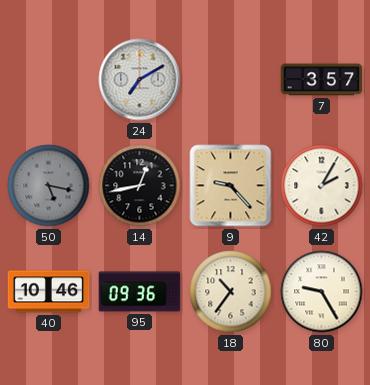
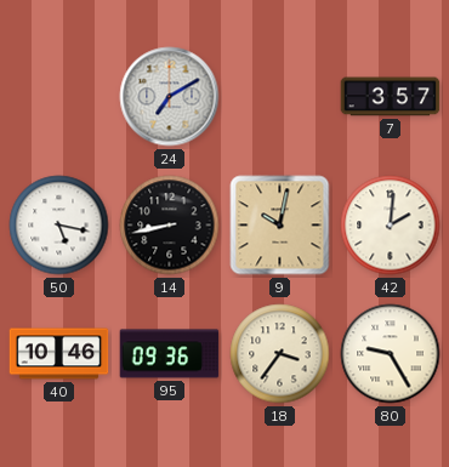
50 dial: grey -> white
14: 12:43 -> 8:43
9: 9:23 -> 10:02
42: 2:05 -> 2:01
18: 10:36 -> 3:36
